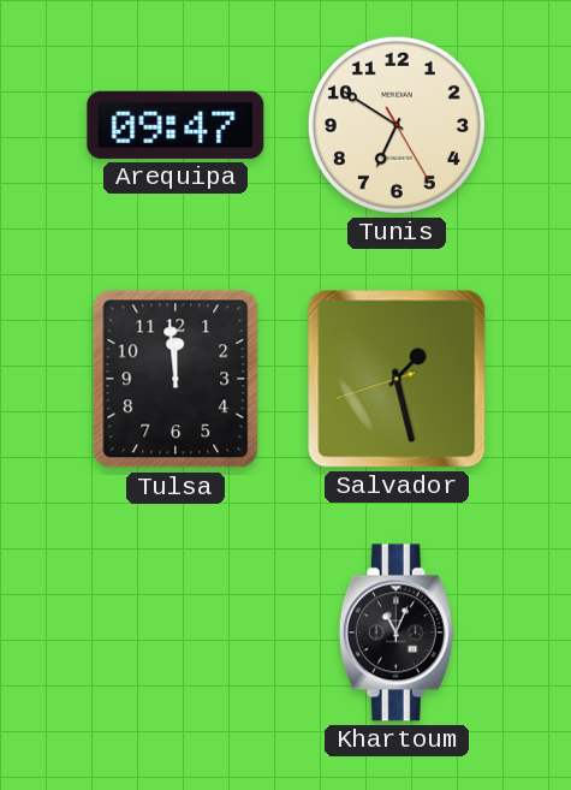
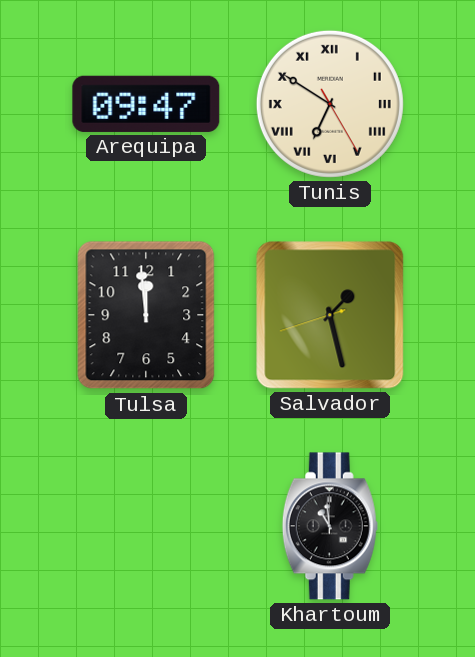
Tunis numerals: Arabic -> Roman
Khartoum: 11:04 -> 10:59
